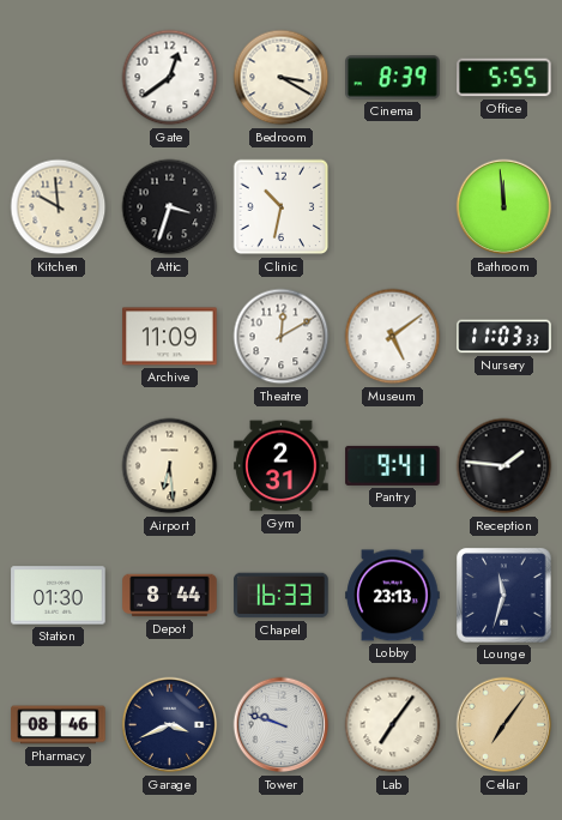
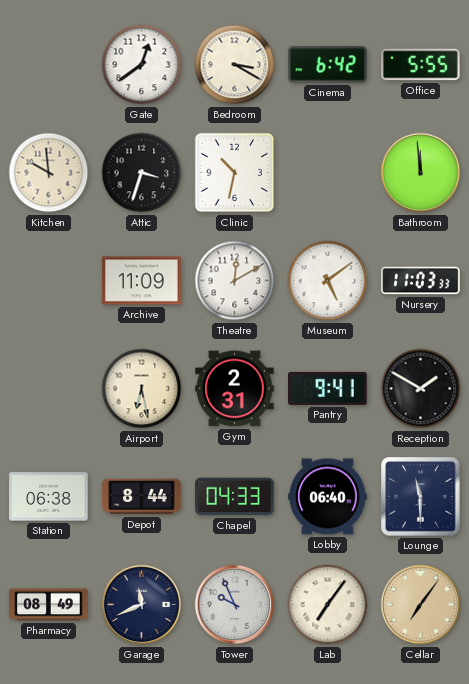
Cinema: 8:39 -> 6:42
Airport: 6:29 -> 6:28
Reception: 1:46 -> 1:50
Station: 01:30 -> 06:38
Chapel: 16:33 -> 04:33
Lobby: 23:13 -> 06:40
Lounge: 11:33 -> 11:30
Pharmacy: 08:46 -> 08:49
Garage: 3:41 -> 11:41
Tower: 9:48 -> 9:56
